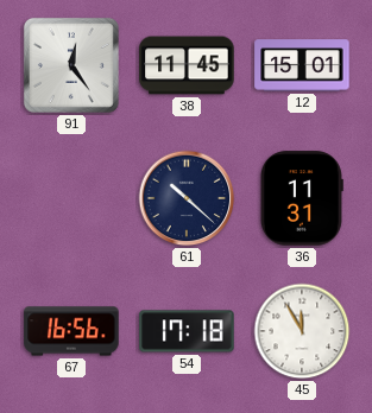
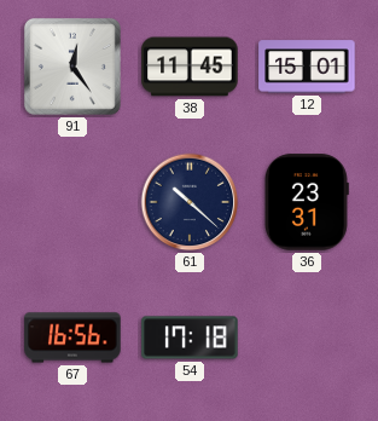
36: 11:31 -> 23:31
45: 11:55 -> none
